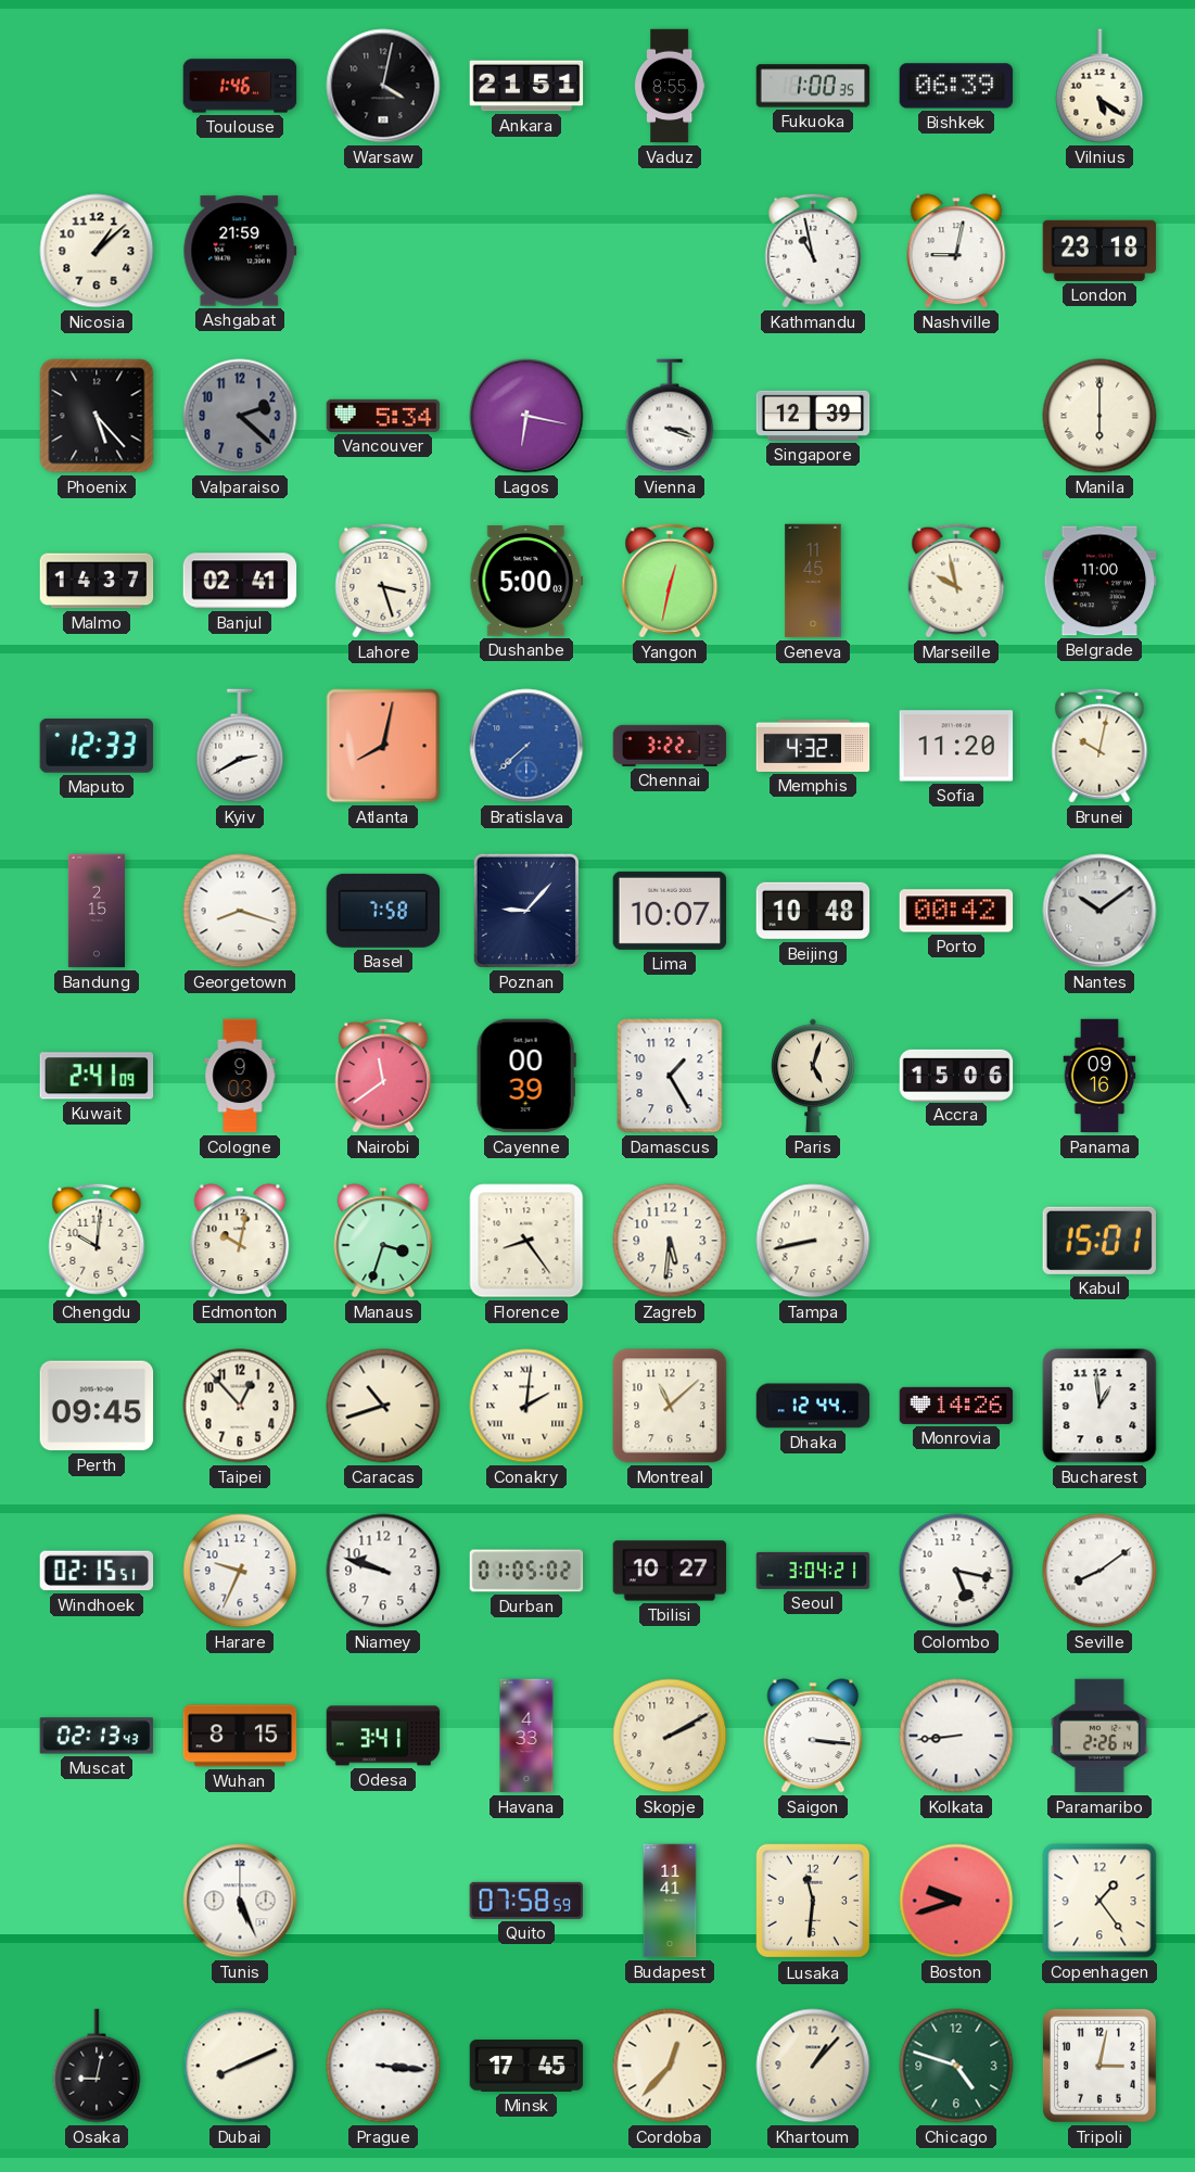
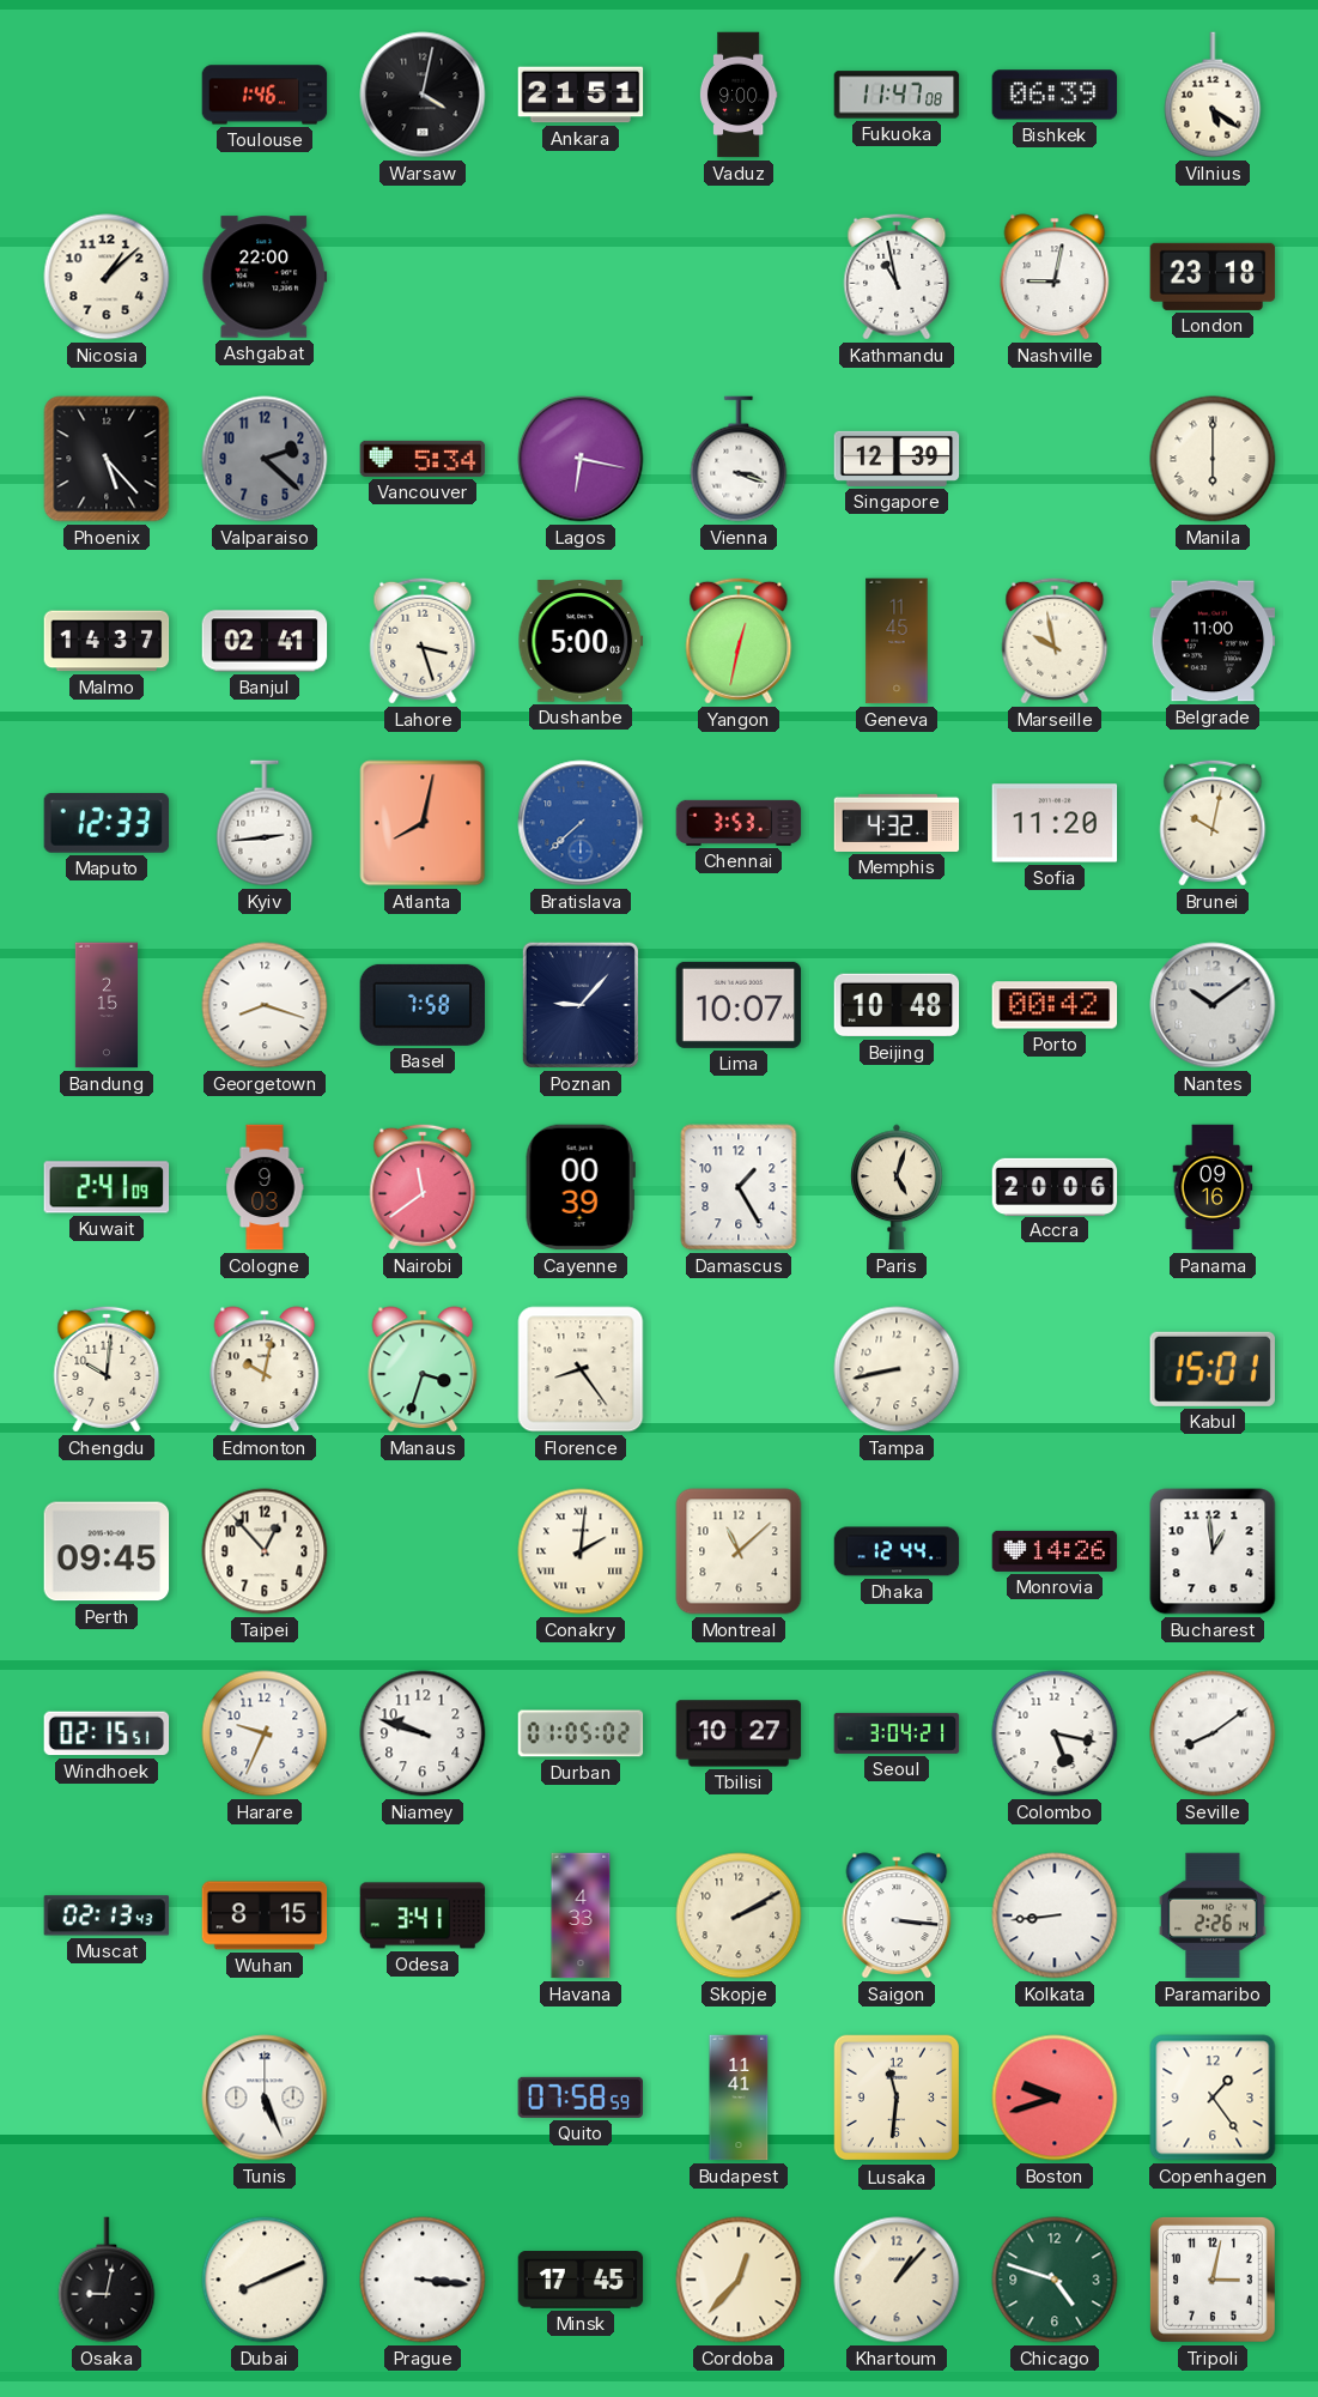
Vaduz: 8:55 -> 9:00
Fukuoka: 1:00 -> 11:47
Ashgabat: 21:59 -> 22:00
Kyiv: 2:40 -> 2:44
Chennai: 3:22 -> 3:53
Accra: 15:06 -> 20:06
Zagreb: 5:31 -> none
Caracas: 10:42 -> none
